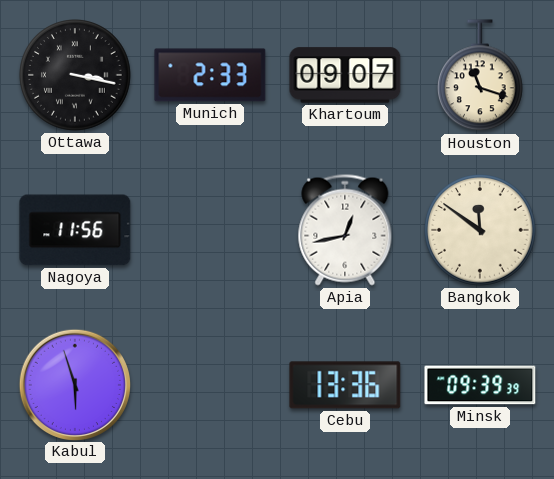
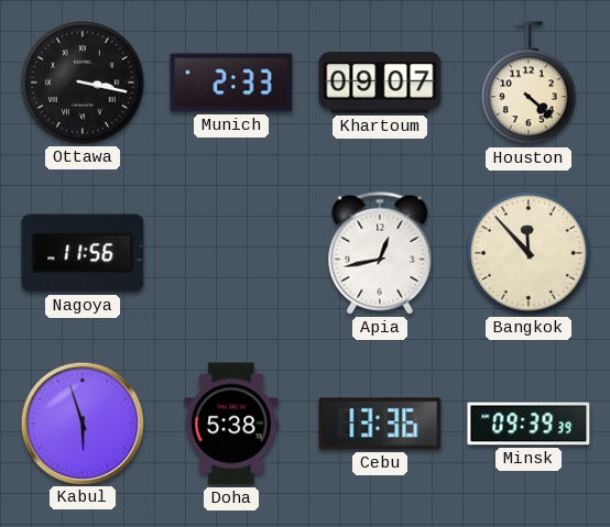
Houston: 11:18 -> 4:22
Bangkok: 11:51 -> 11:53
Doha: none -> 5:38
